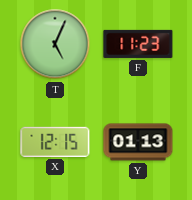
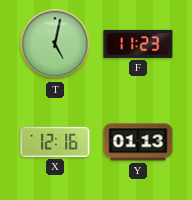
T: 5:04 -> 5:02
X: 12:15 -> 12:16
